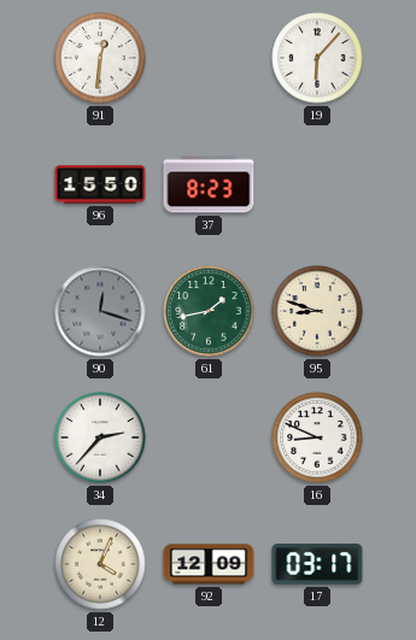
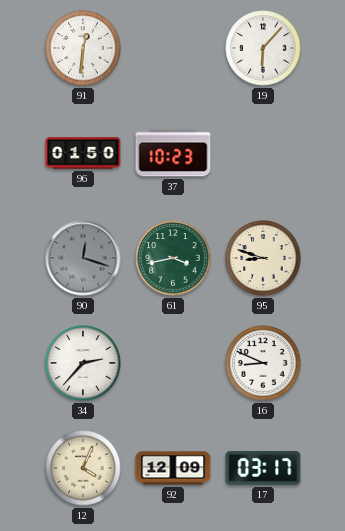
96: 15:50 -> 01:50
37: 8:23 -> 10:23
61: 1:43 -> 3:43
